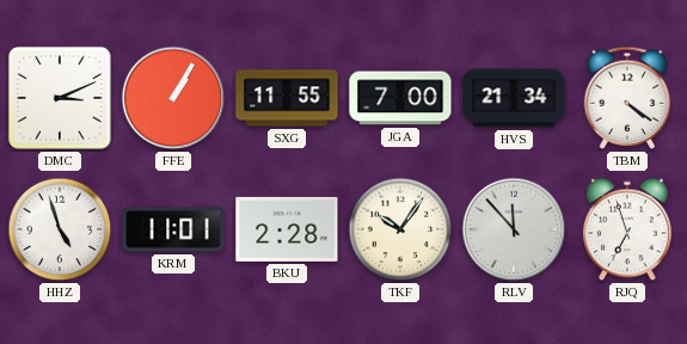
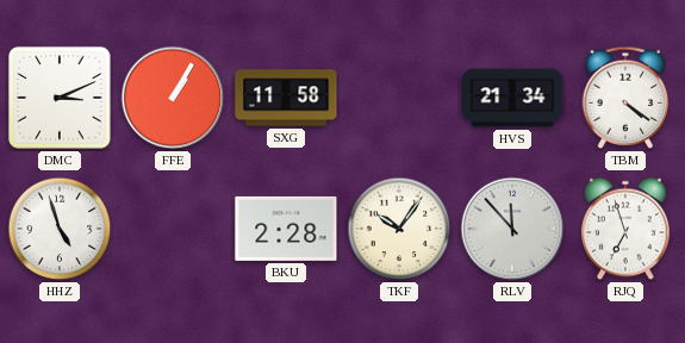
SXG: 11:55 -> 11:58
JGA: 7:00 -> none
KRM: 11:01 -> none
